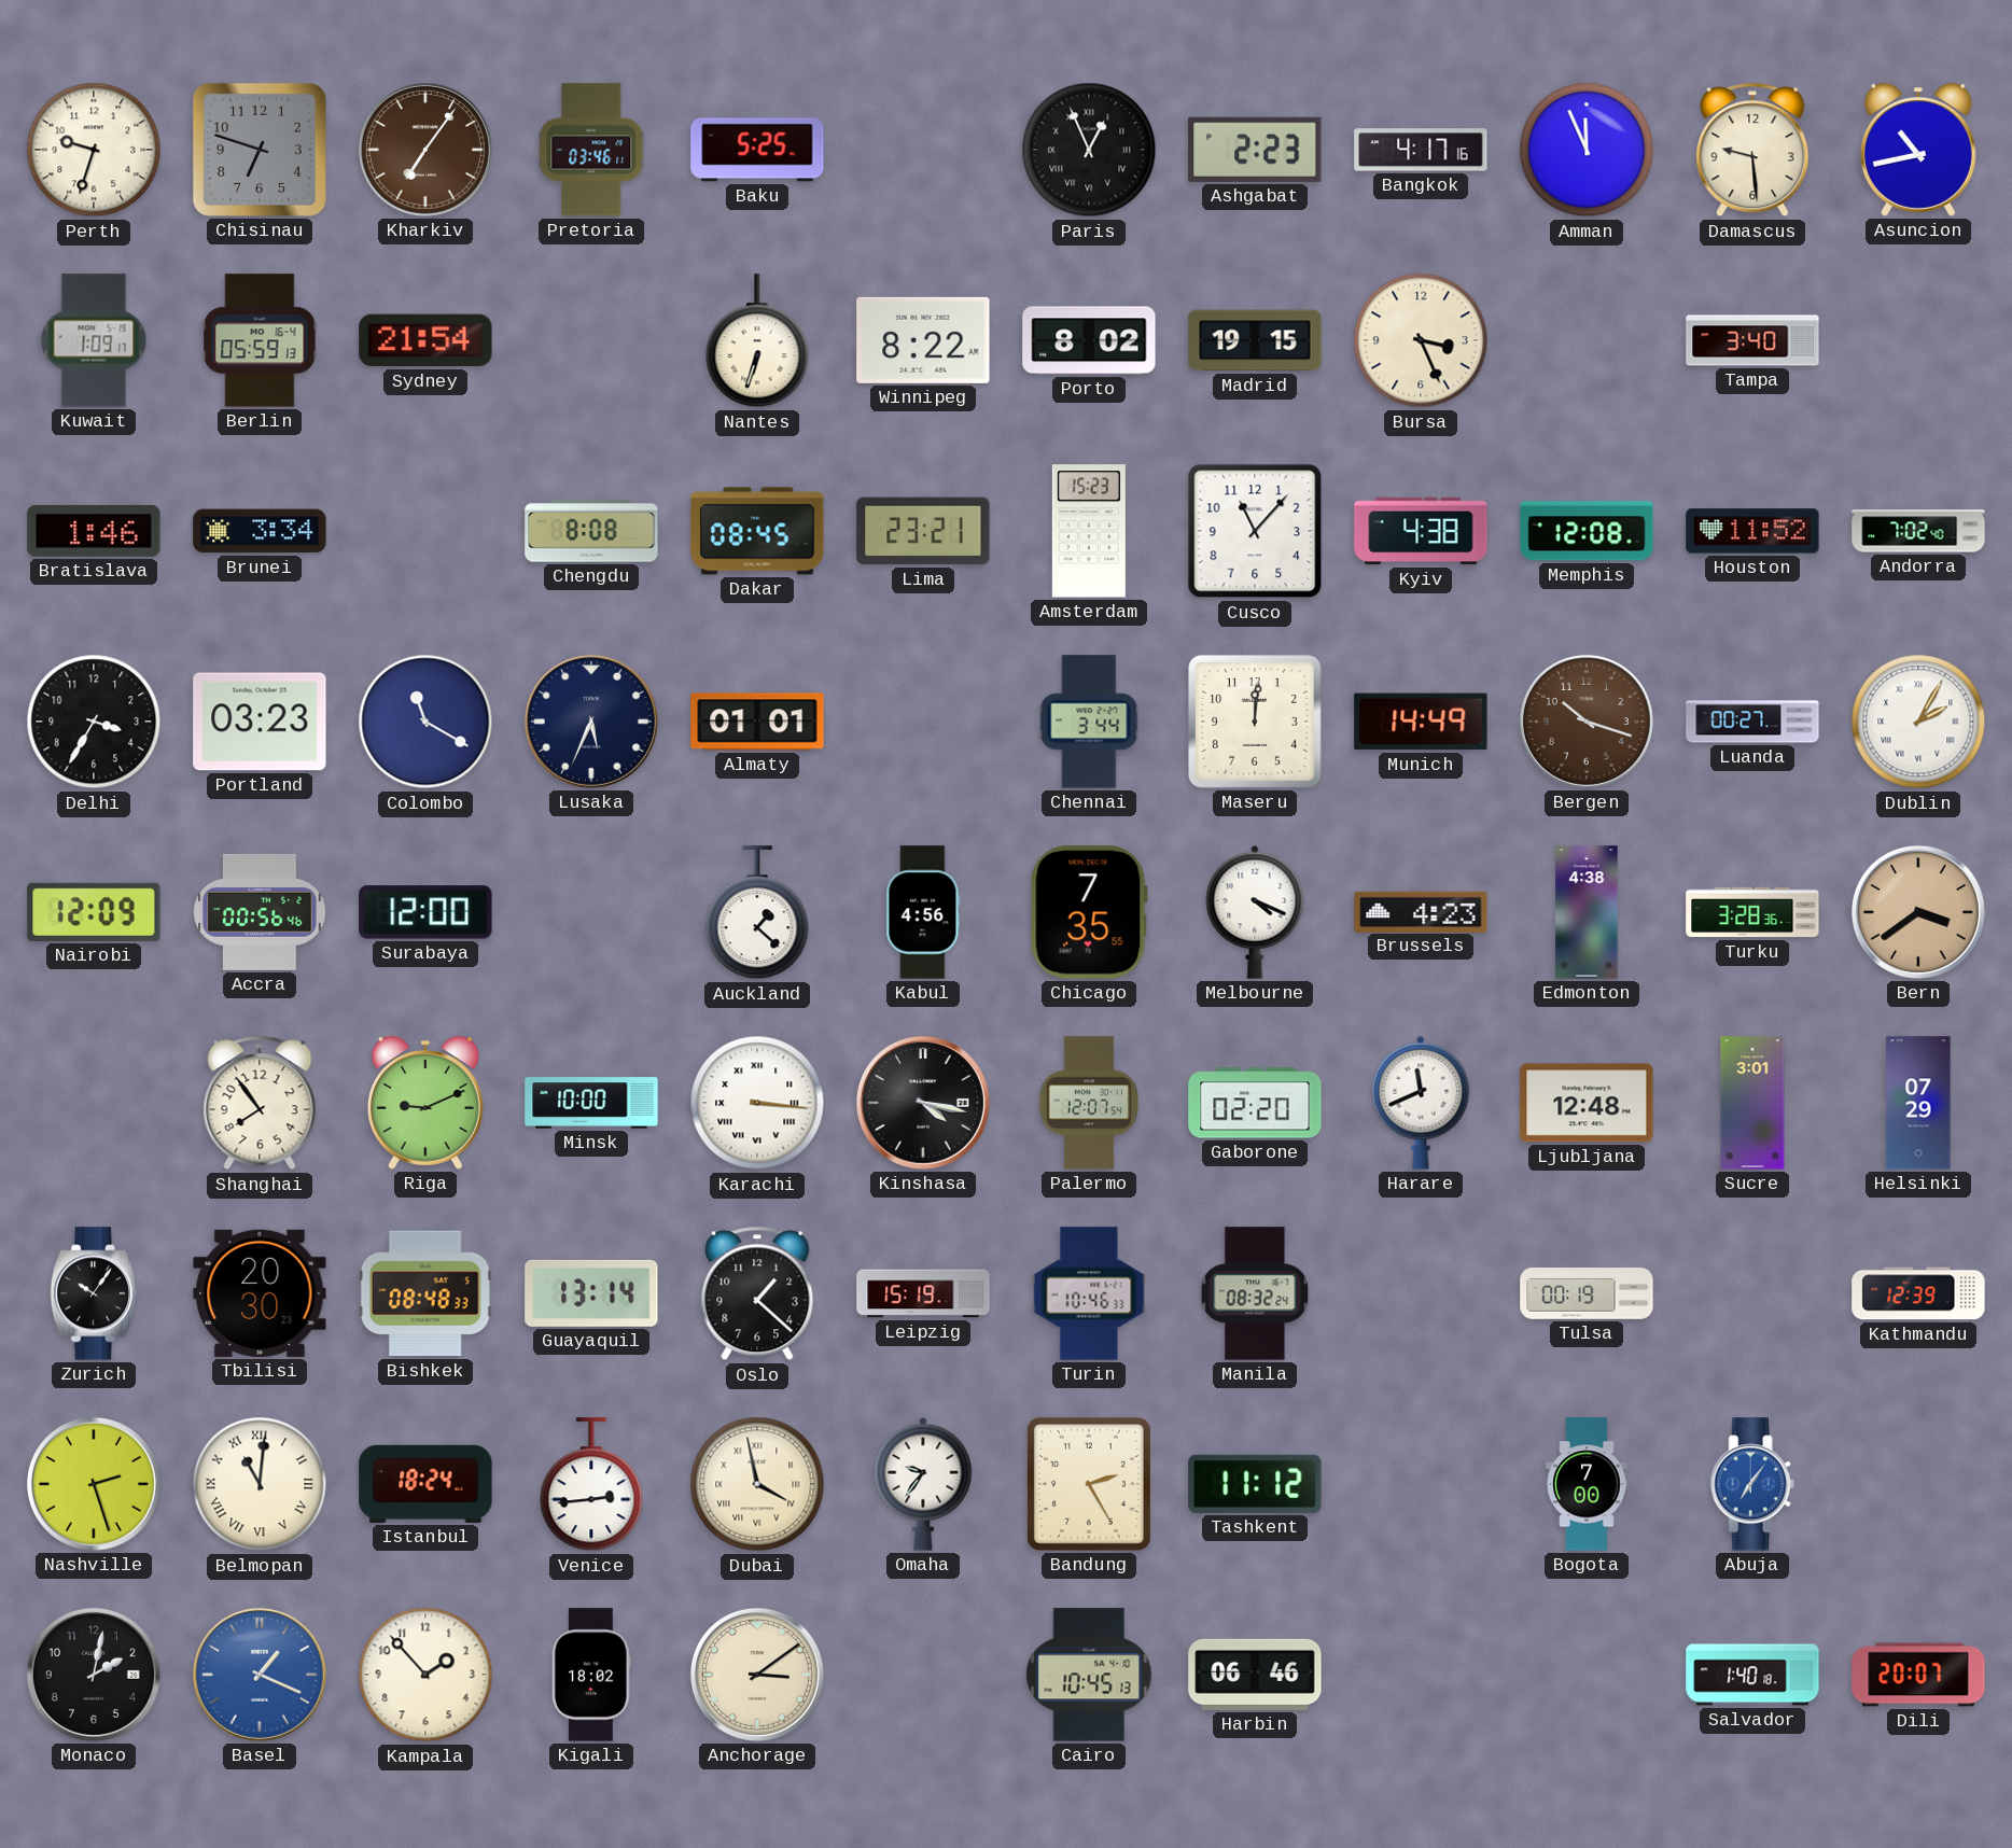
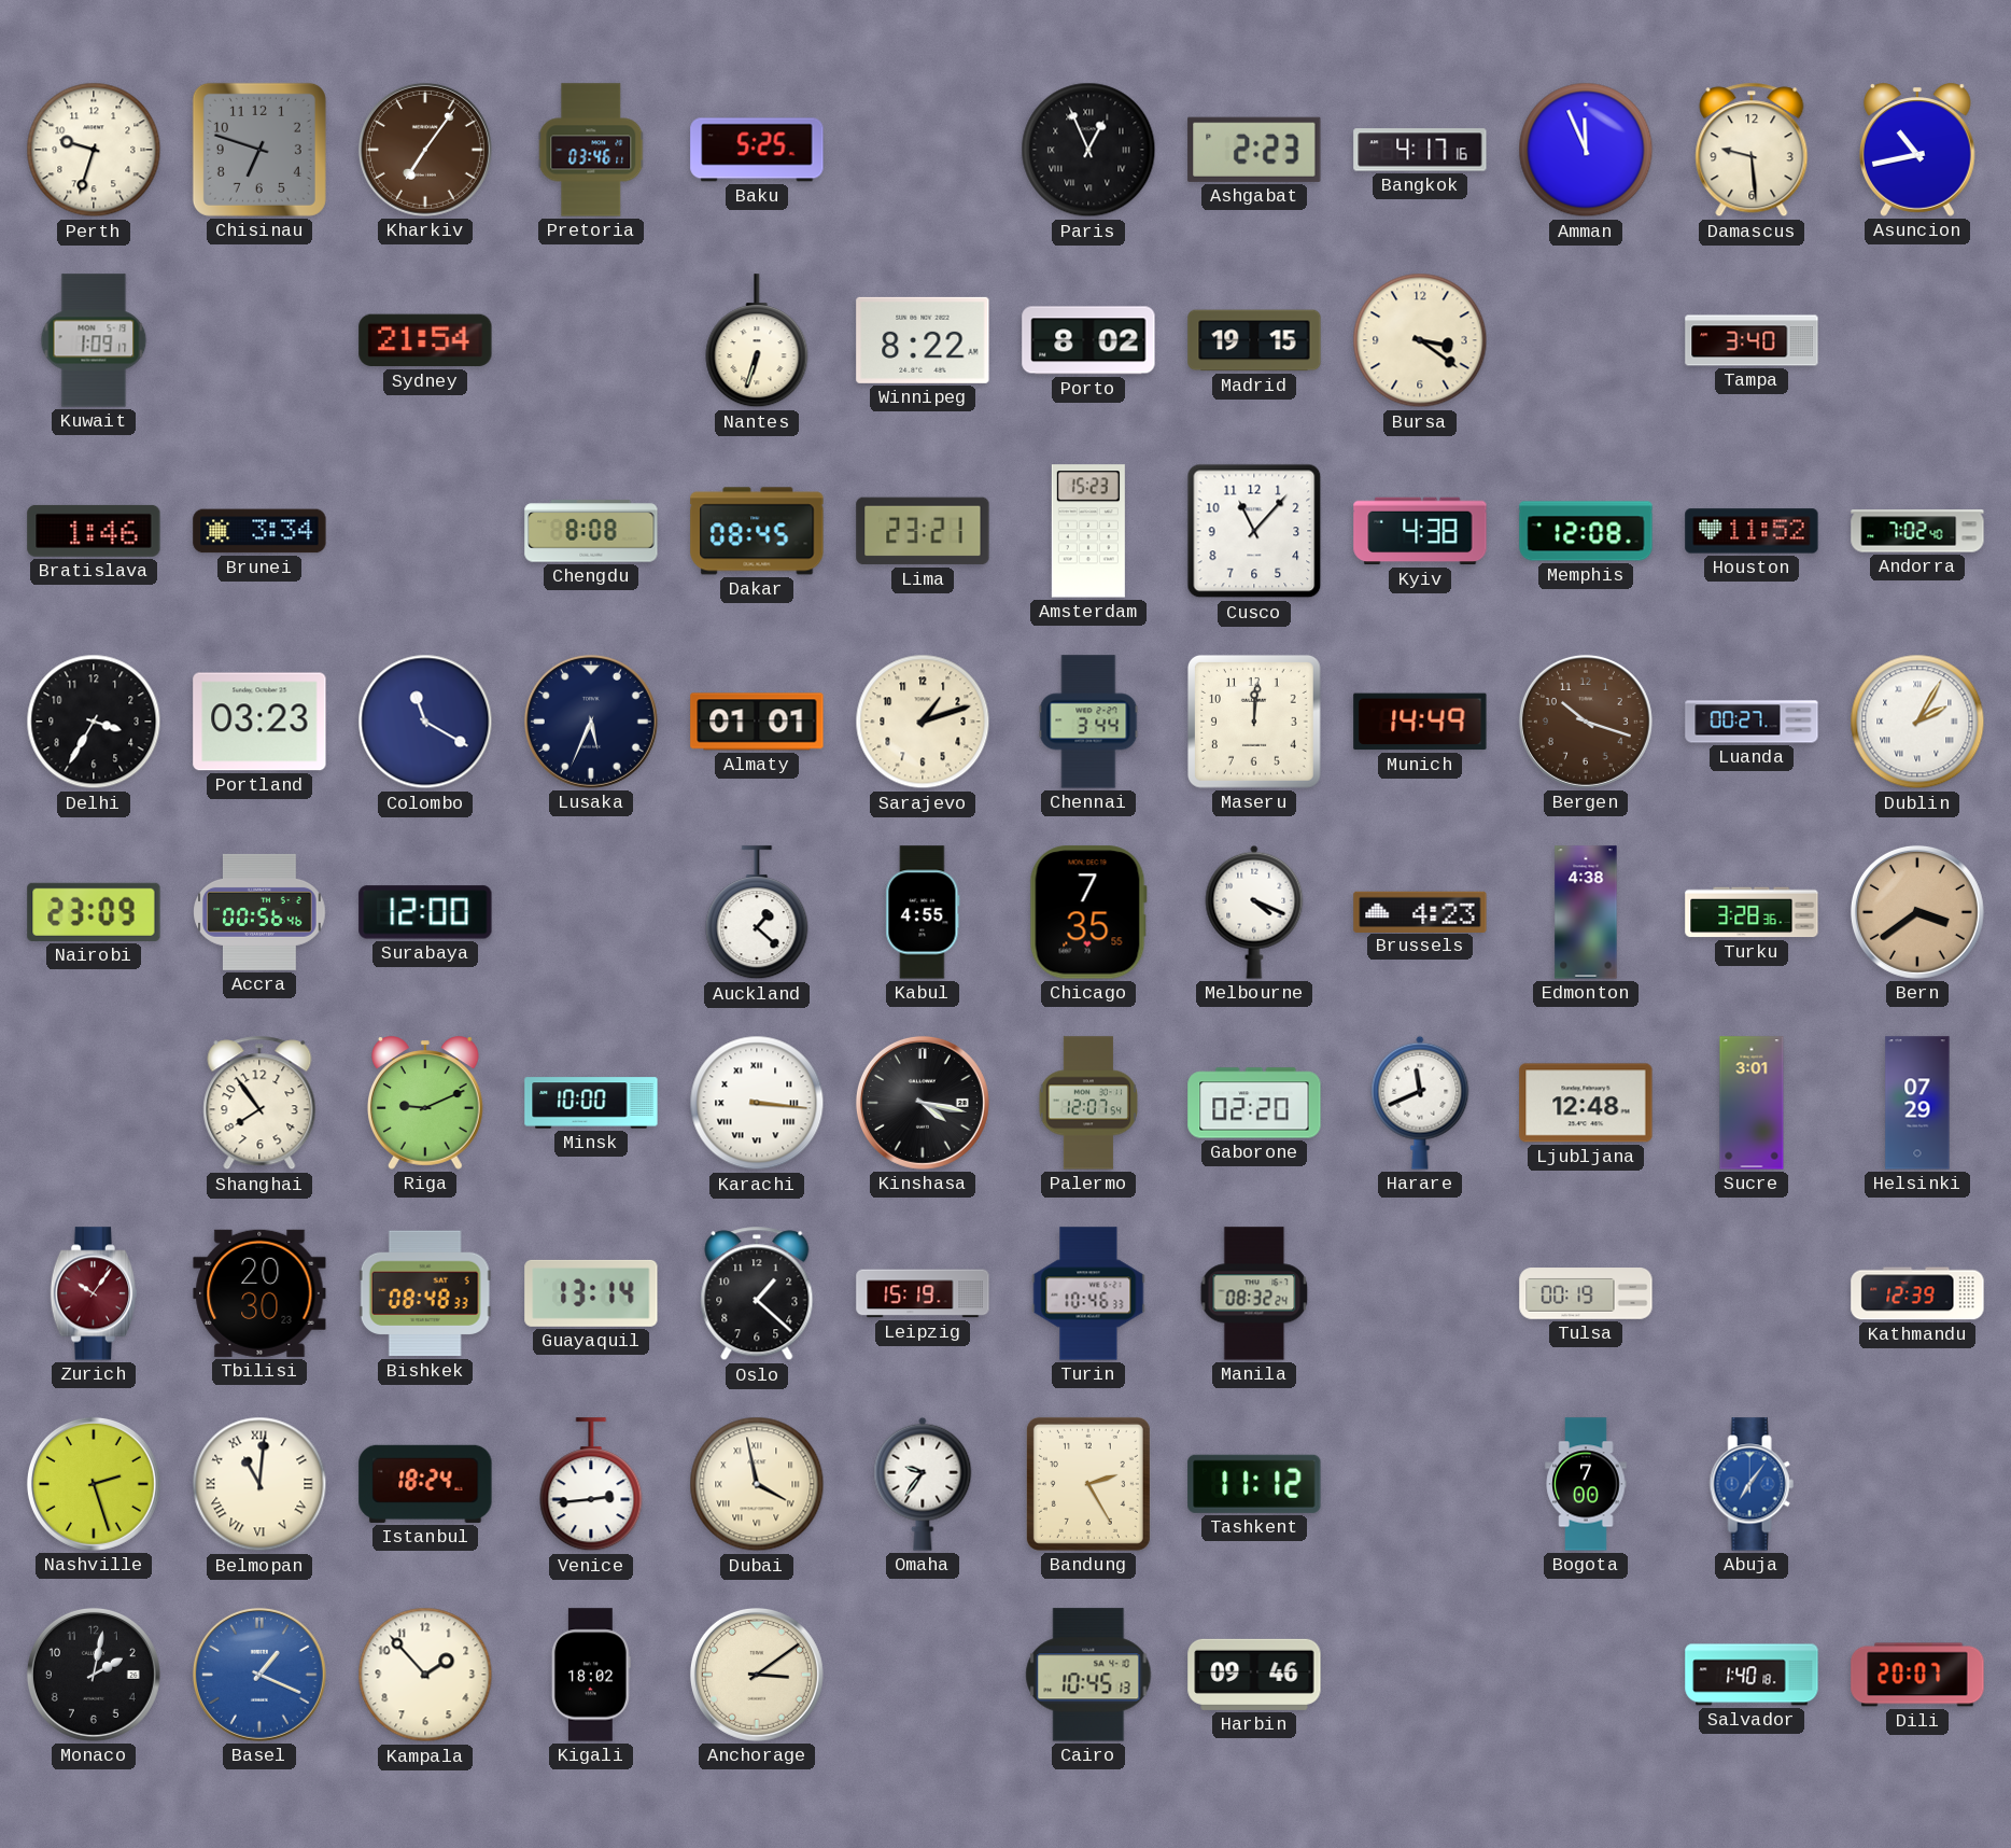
Berlin: 05:59 -> none
Bursa: 3:26 -> 3:21
Sarajevo: none -> 1:12
Nairobi: 12:09 -> 23:09
Kabul: 4:56 -> 4:55
Zurich dial: black -> burgundy
Harbin: 06:46 -> 09:46
